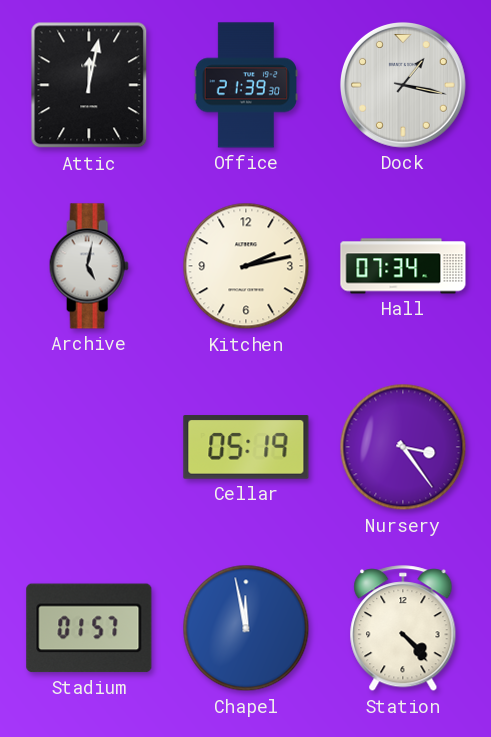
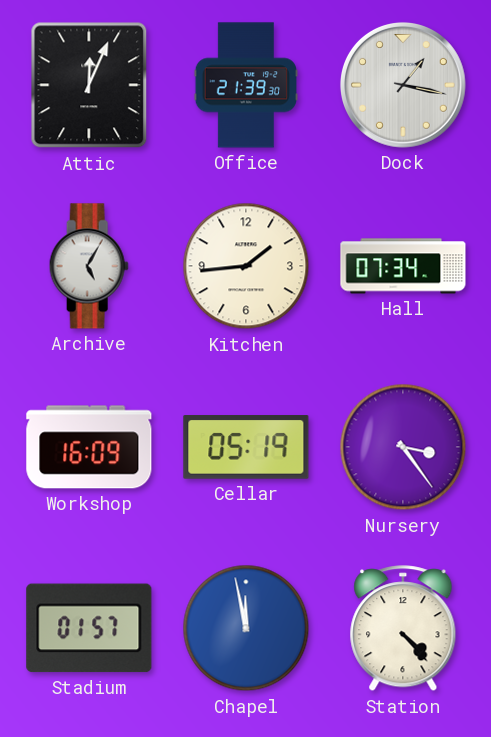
Attic: 12:02 -> 12:04
Archive: 5:02 -> 5:05
Kitchen: 2:13 -> 1:44
Workshop: none -> 16:09
